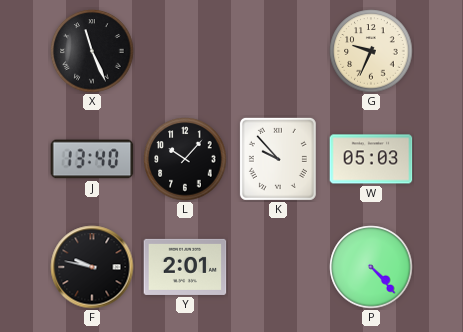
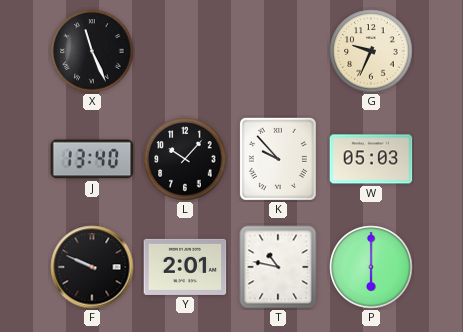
F: 9:47 -> 9:49
T: none -> 10:47
P: 4:23 -> 6:00
